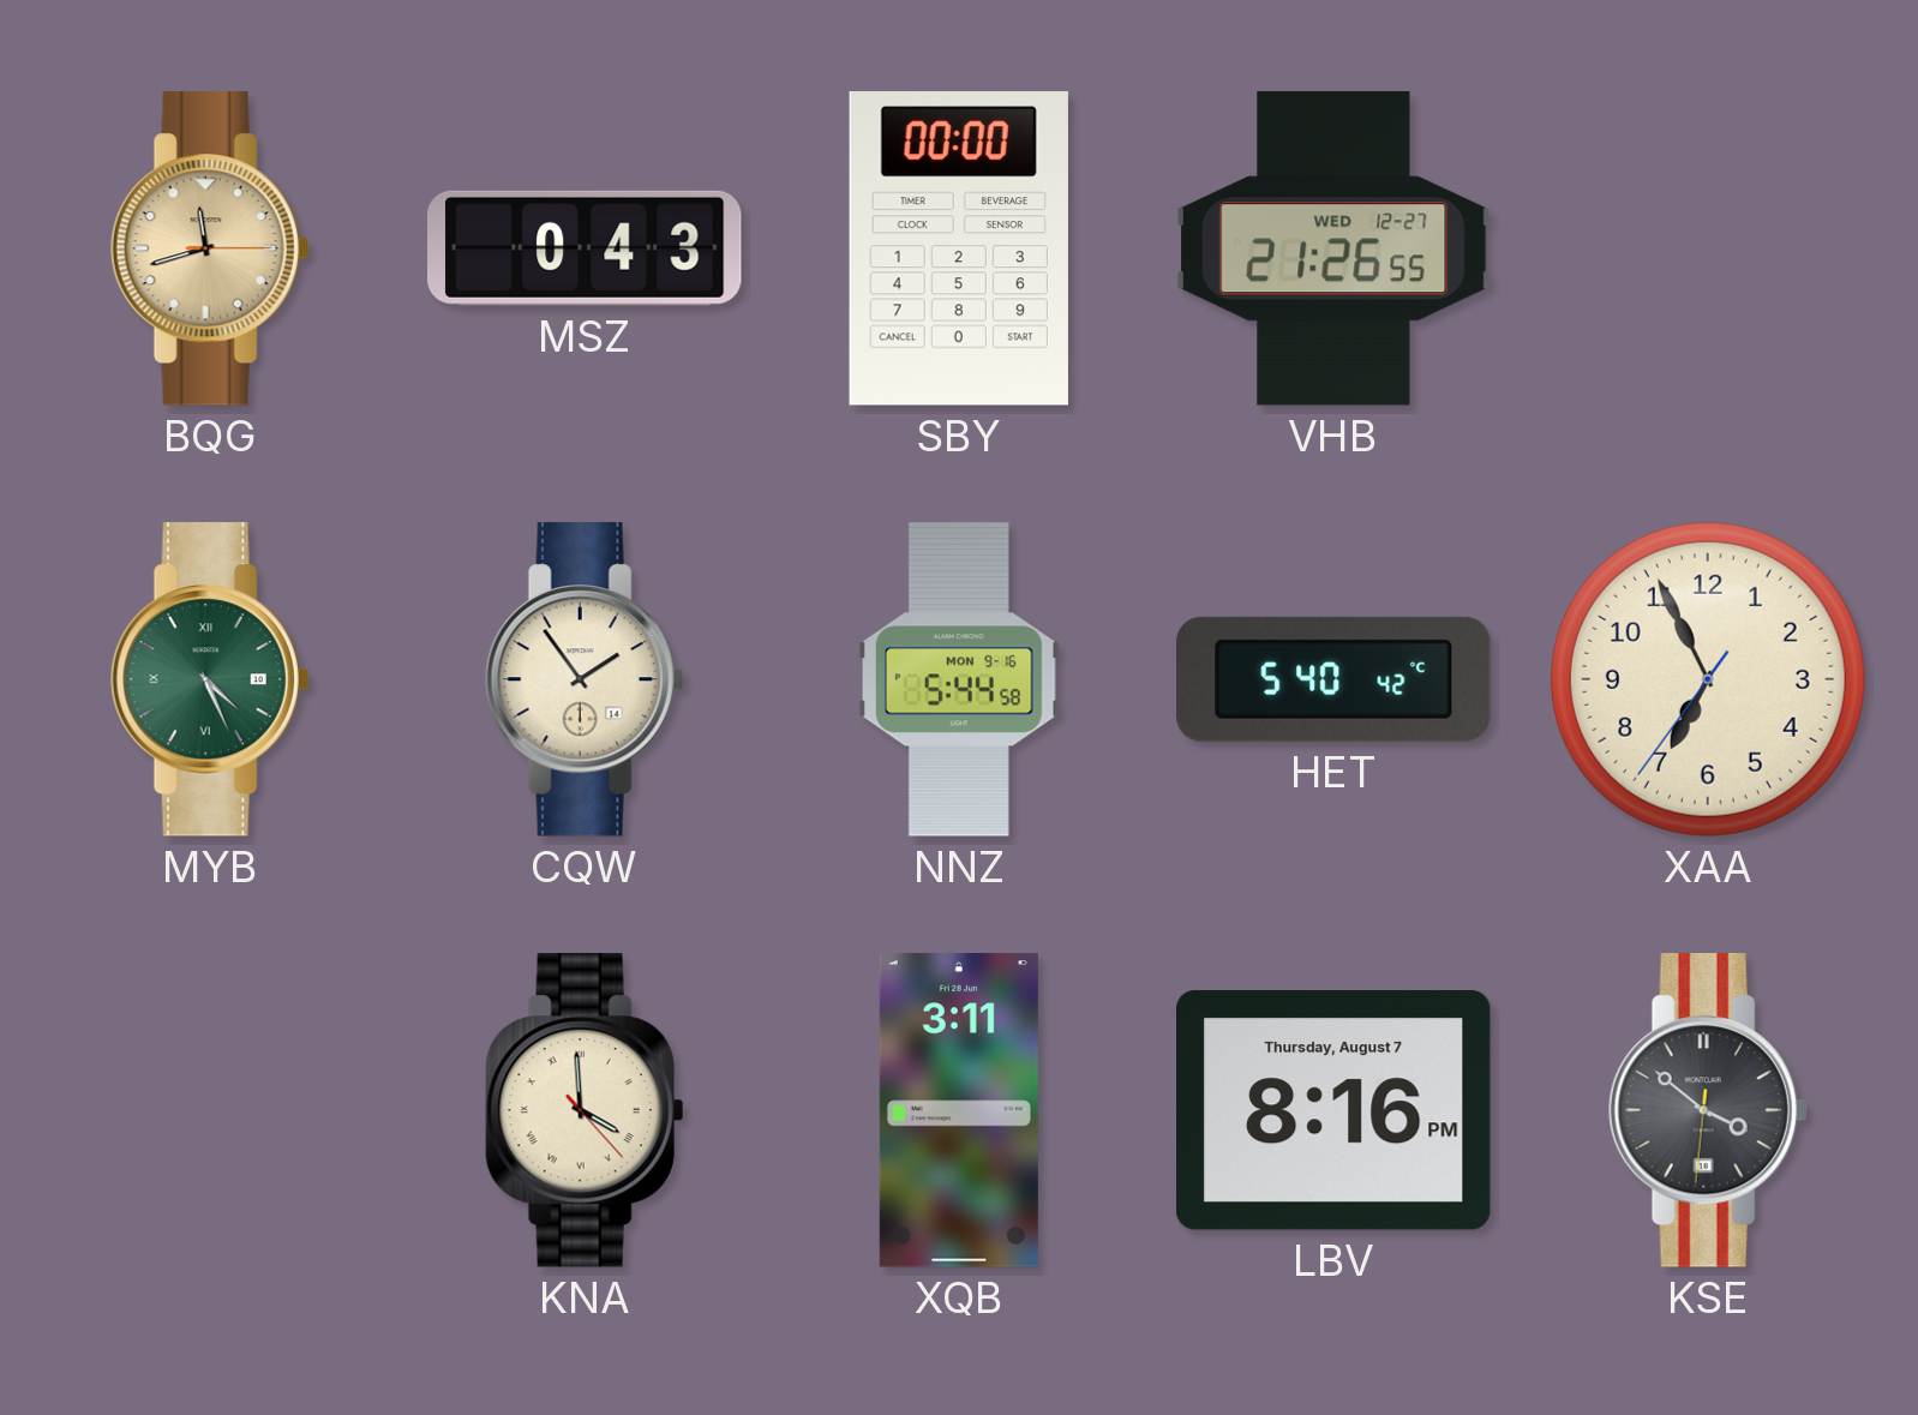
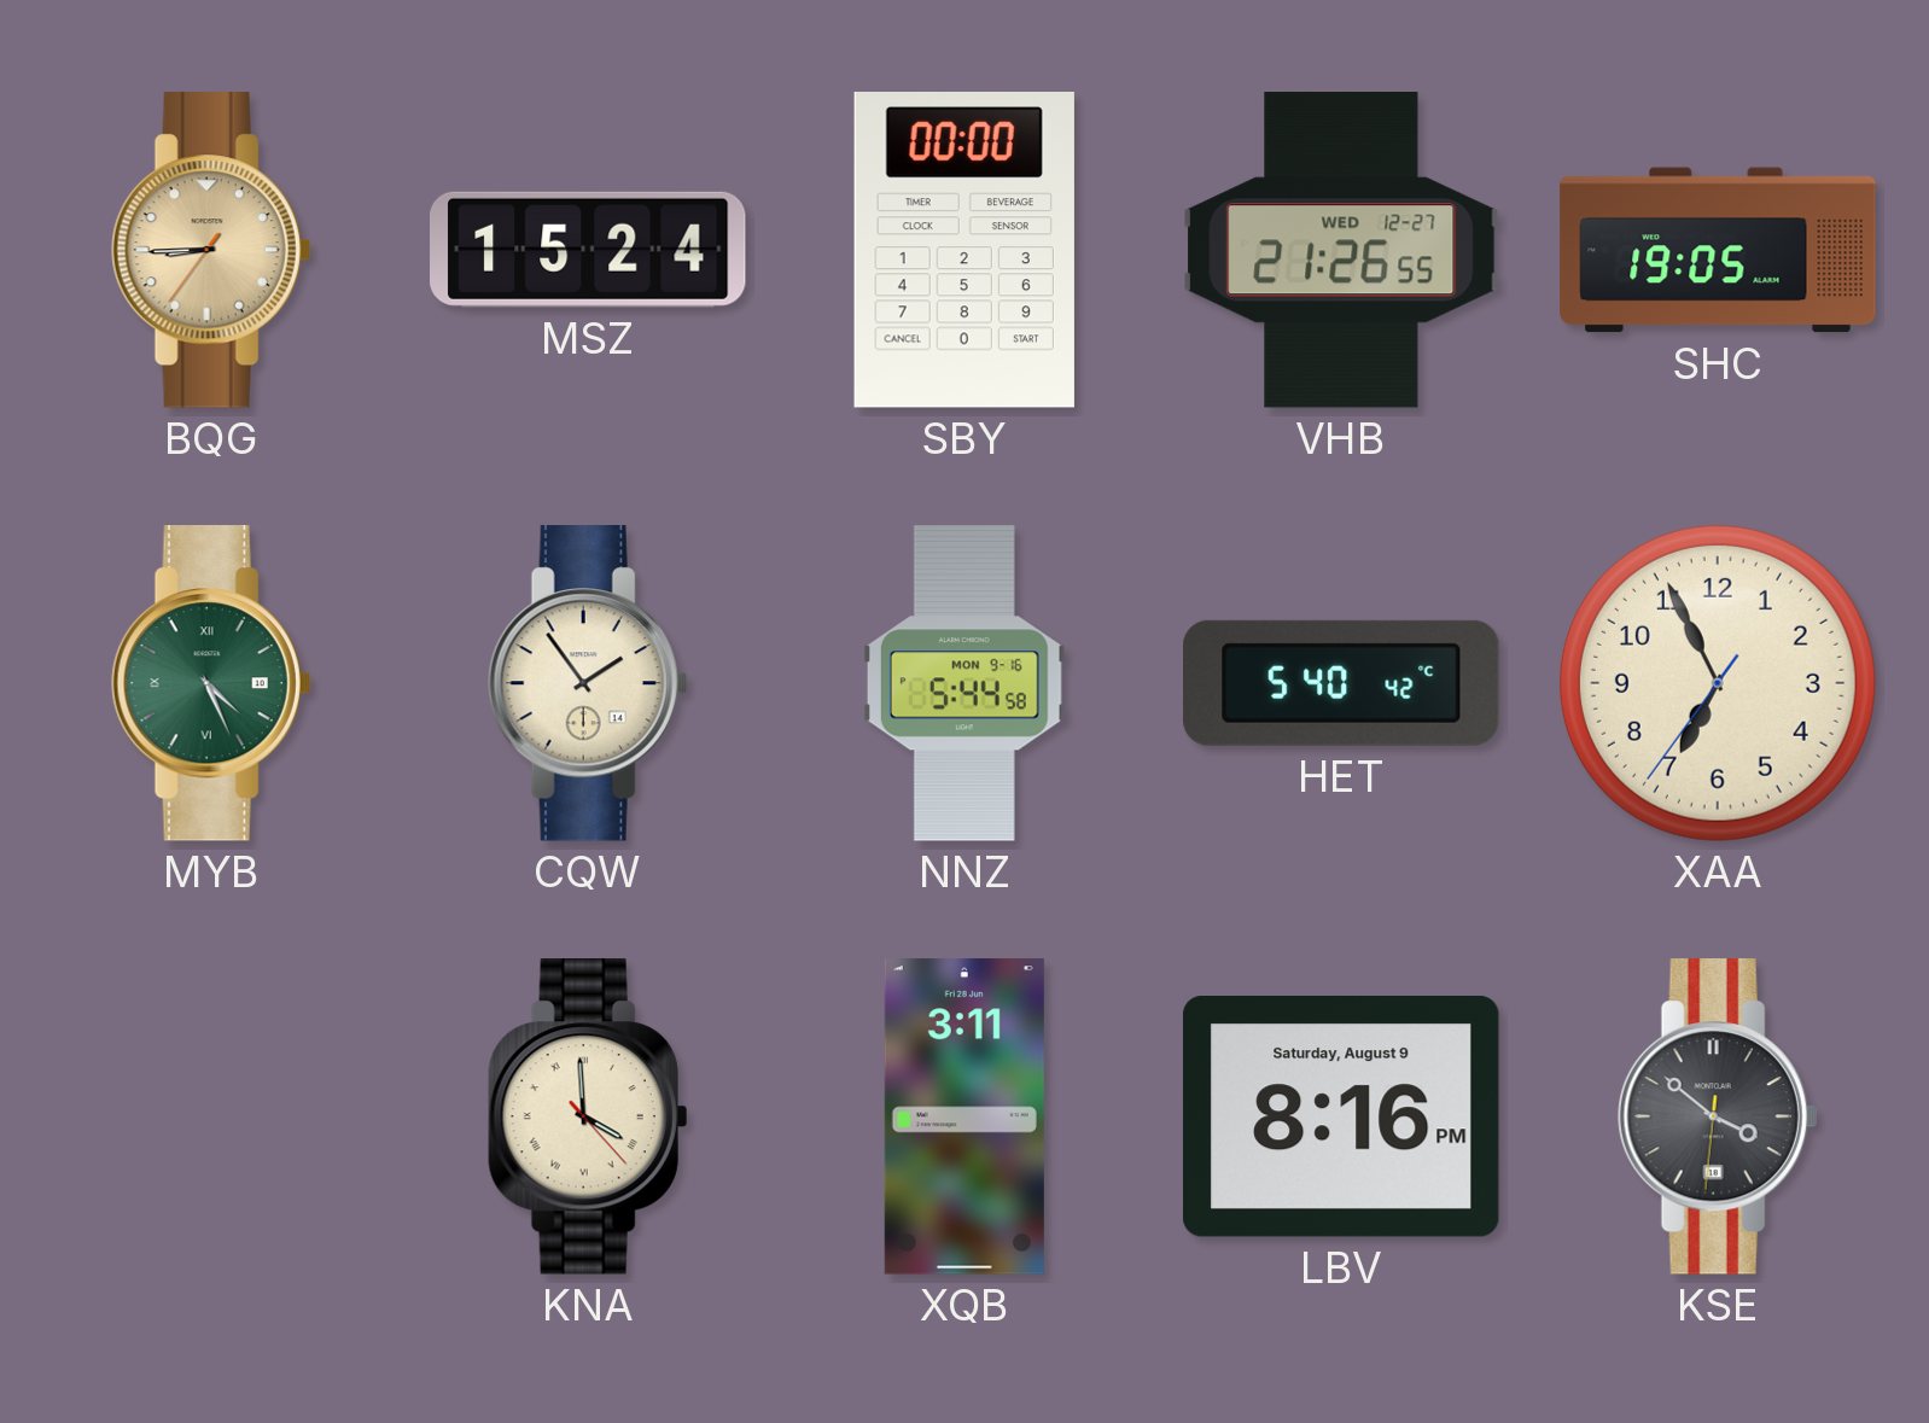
BQG: 11:42 -> 8:44
MSZ: 0:43 -> 15:24
SHC: none -> 19:05
LBV date: Thursday, August 7 -> Saturday, August 9
